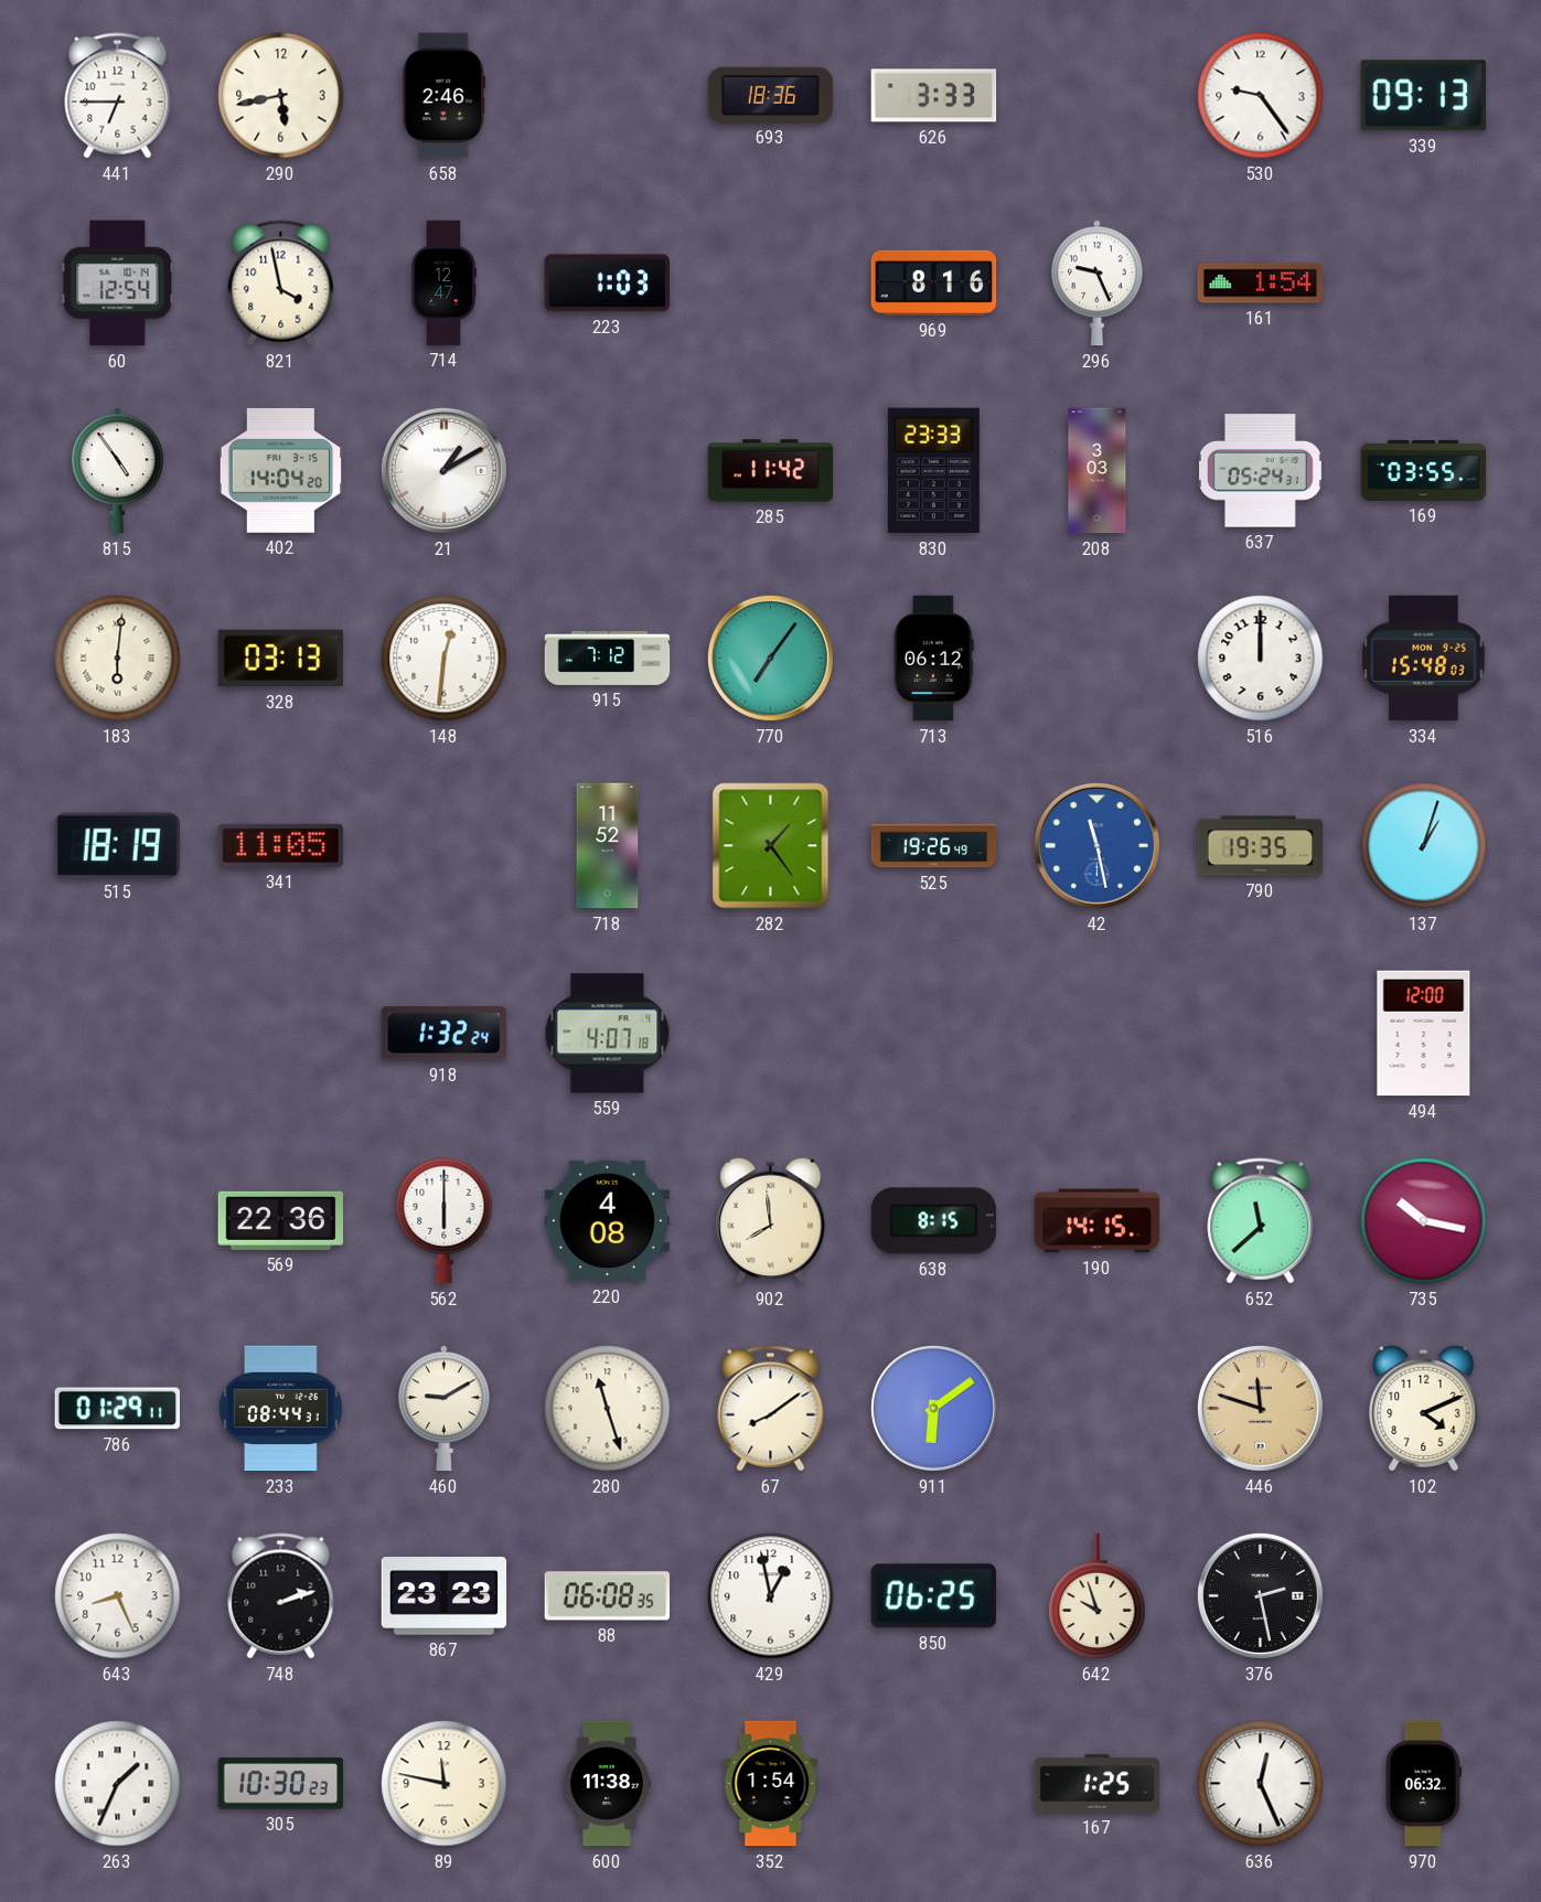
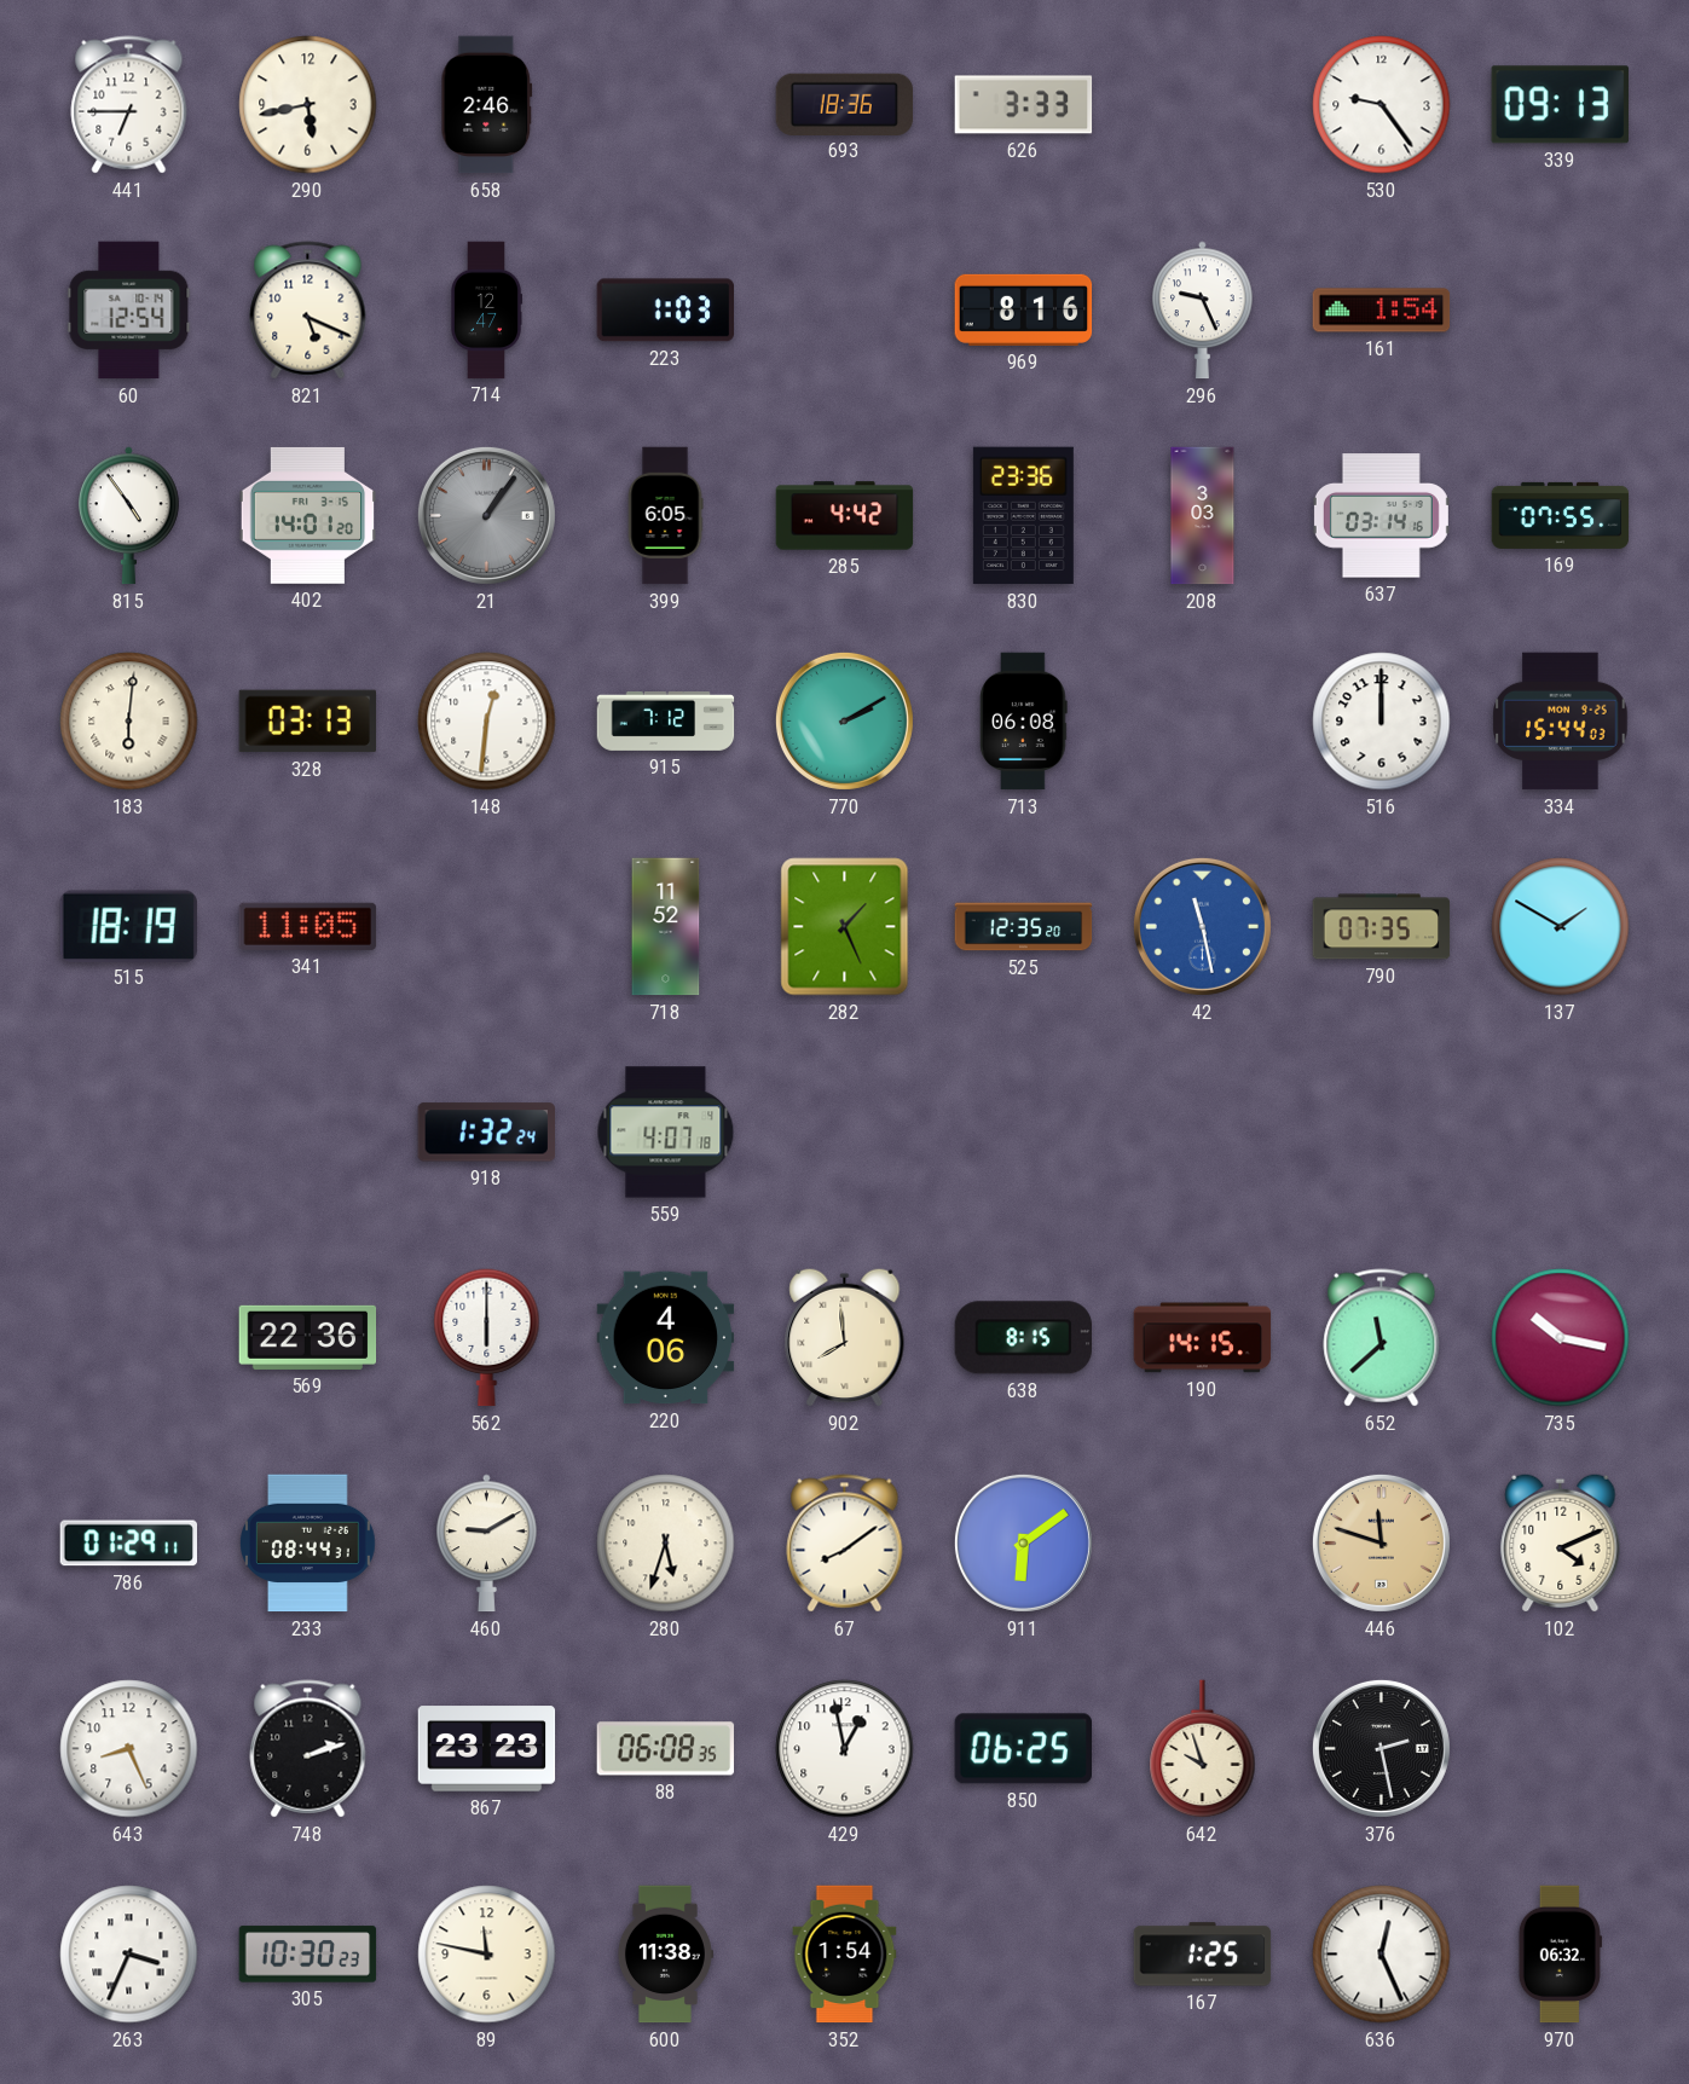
821: 3:58 -> 5:19
402: 14:04 -> 14:01
21: 1:10 -> 1:06
21 dial: white -> grey
399: none -> 6:05
285: 11:42 -> 4:42
830: 23:33 -> 23:36
637: 05:24 -> 03:14
169: 03:55 -> 07:55
770: 7:06 -> 2:10
713: 06:12 -> 06:08
334: 15:48 -> 15:44
282: 1:24 -> 1:26
525: 19:26 -> 12:35
790: 19:35 -> 07:35
137: 1:03 -> 1:50
494: 12:00 -> none
220: 4:08 -> 4:06
280: 11:27 -> 5:33
263: 1:34 -> 3:34
